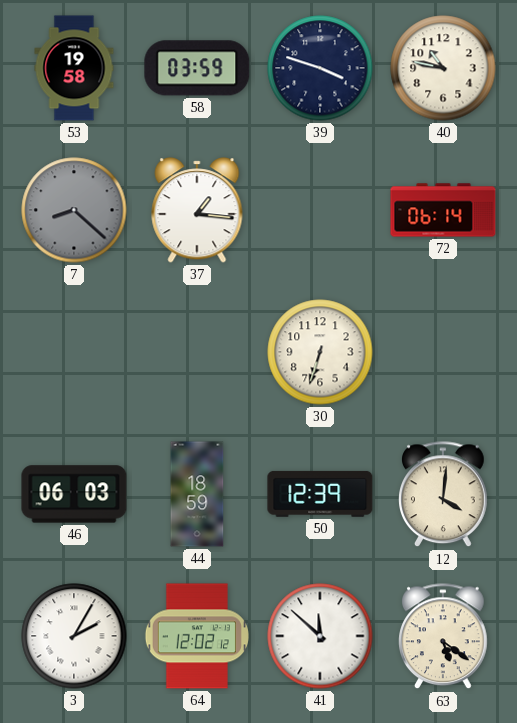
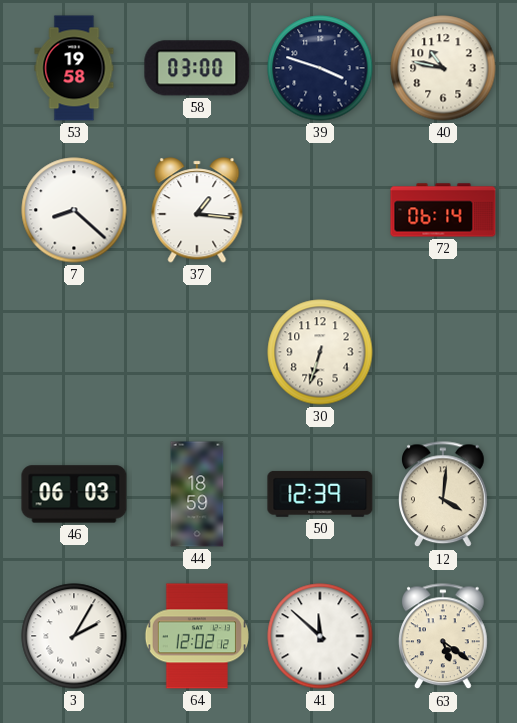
58: 03:59 -> 03:00
7 dial: grey -> white
